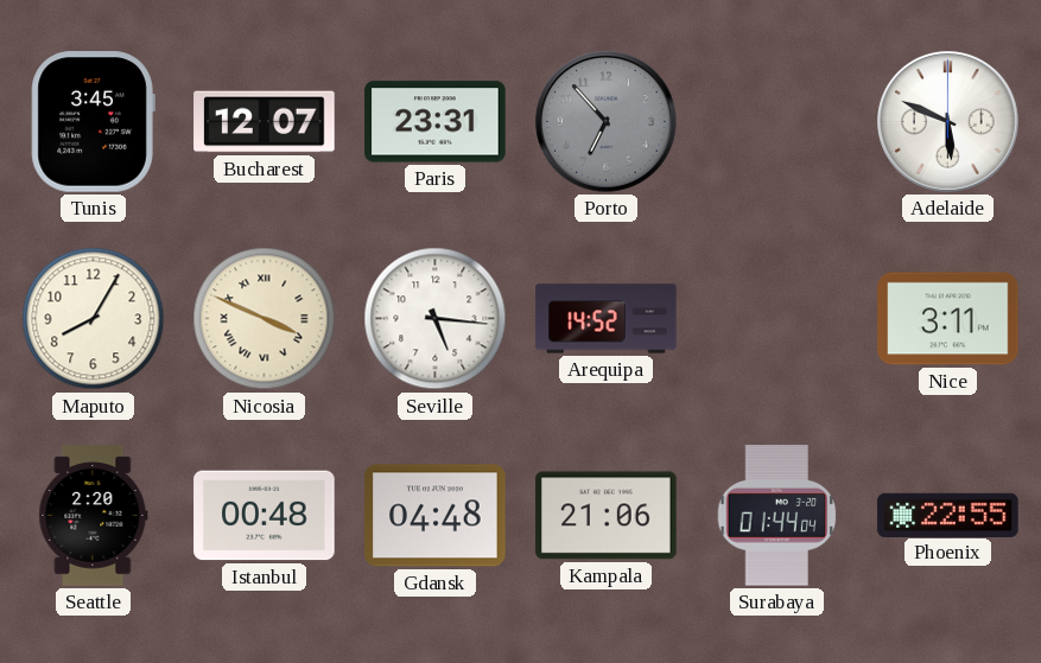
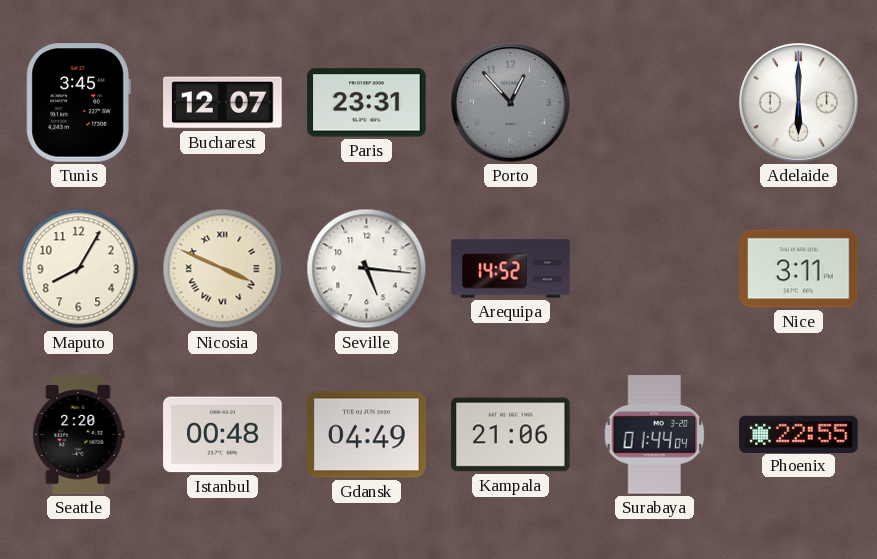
Porto: 6:53 -> 12:53
Adelaide: 5:49 -> 6:00
Gdansk: 04:48 -> 04:49
